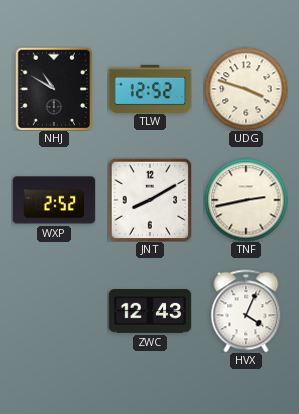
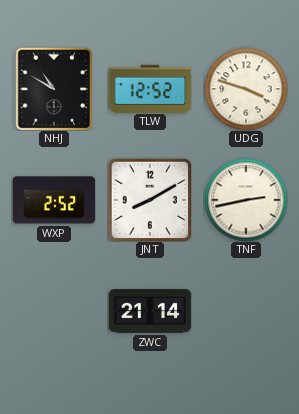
ZWC: 12:43 -> 21:14
HVX: 4:04 -> none
